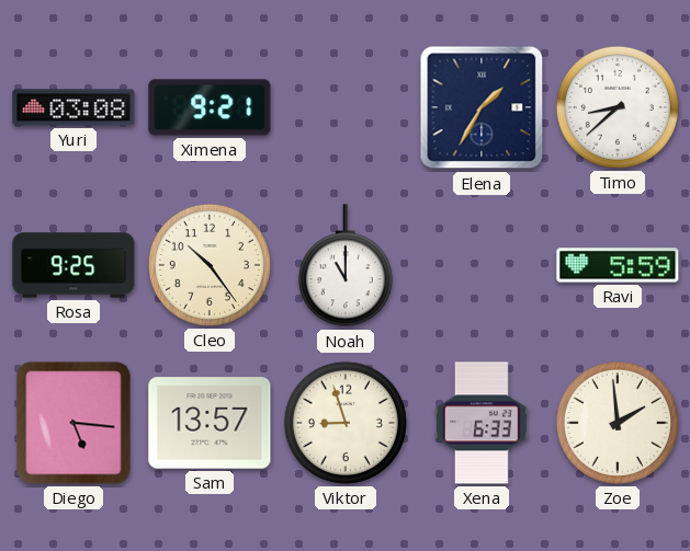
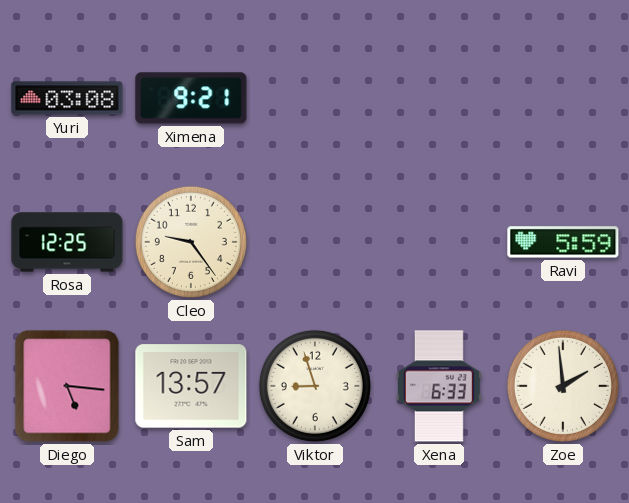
Elena: 1:35 -> none
Timo: 8:38 -> none
Rosa: 9:25 -> 12:25
Cleo: 10:24 -> 9:24
Noah: 11:00 -> none
